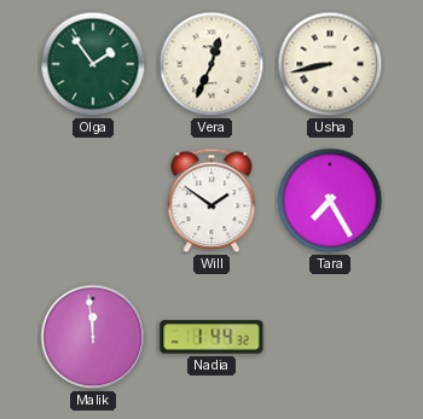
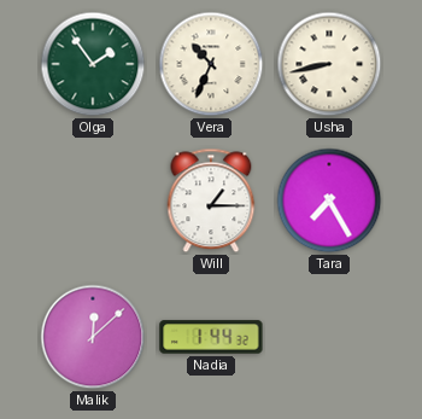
Vera: 12:34 -> 10:34
Will: 1:51 -> 1:15
Malik: 11:59 -> 12:08
